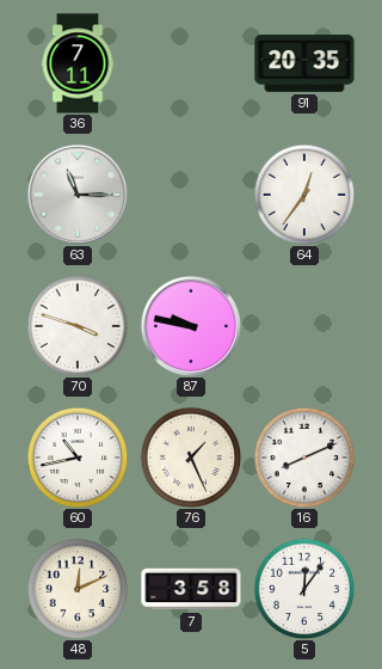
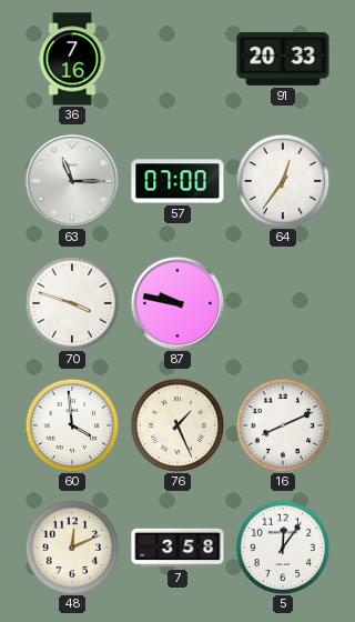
36: 7:11 -> 7:16
91: 20:35 -> 20:33
57: none -> 07:00
60: 10:43 -> 3:59
